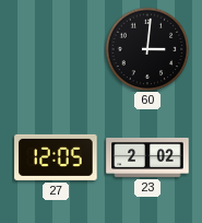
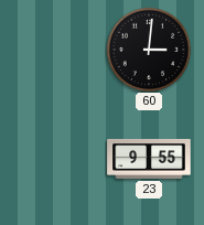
27: 12:05 -> none
23: 2:02 -> 9:55
